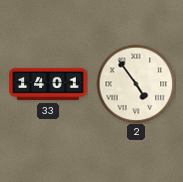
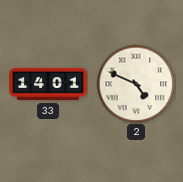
2: 4:54 -> 4:49
